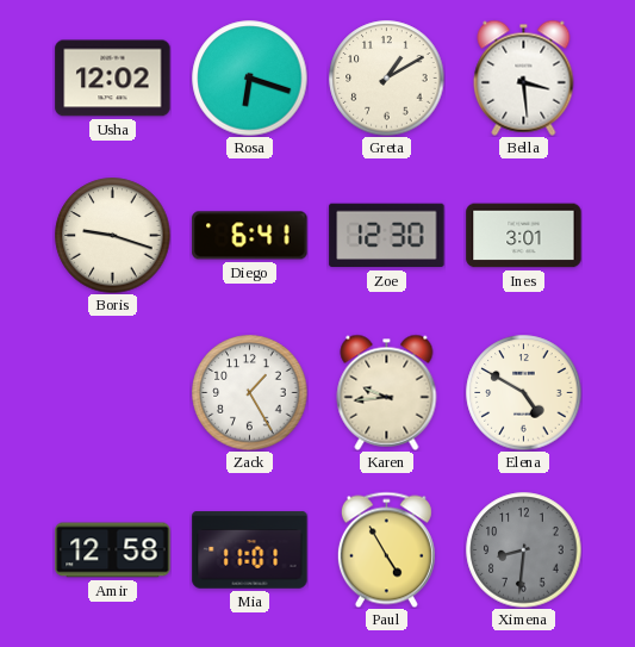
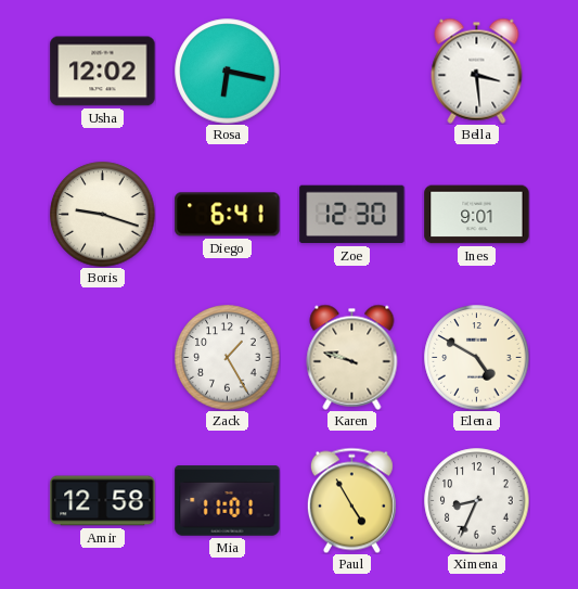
Rosa: 6:18 -> 6:17
Greta: 1:10 -> none
Ines: 3:01 -> 9:01
Karen: 9:44 -> 9:48
Ximena: 8:31 -> 8:34
Ximena dial: grey -> white
